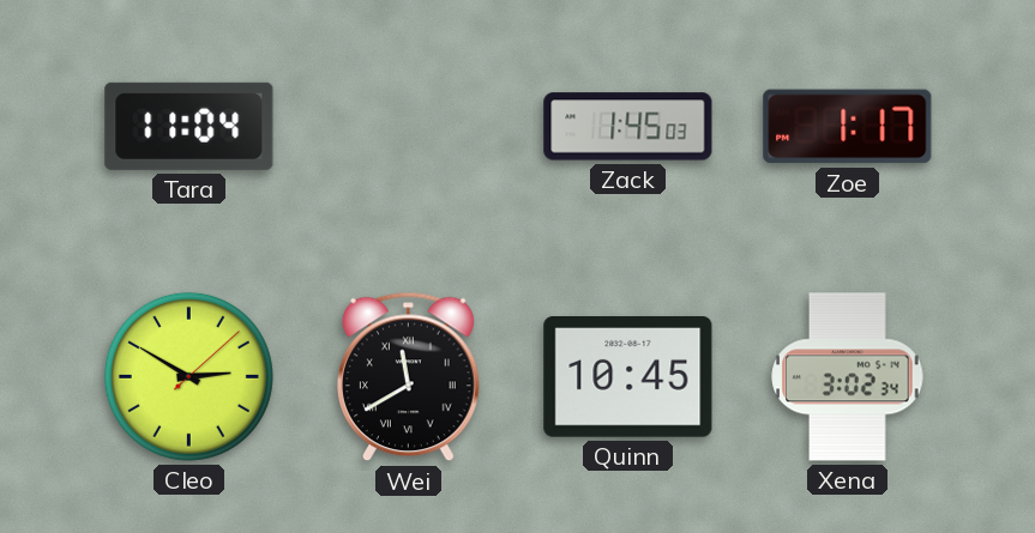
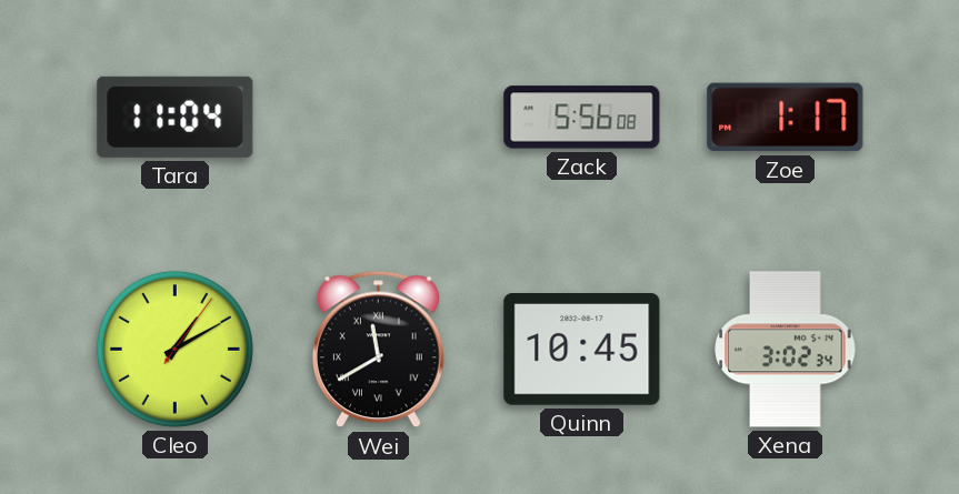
Zack: 1:45 -> 5:56
Cleo: 2:50 -> 1:10
